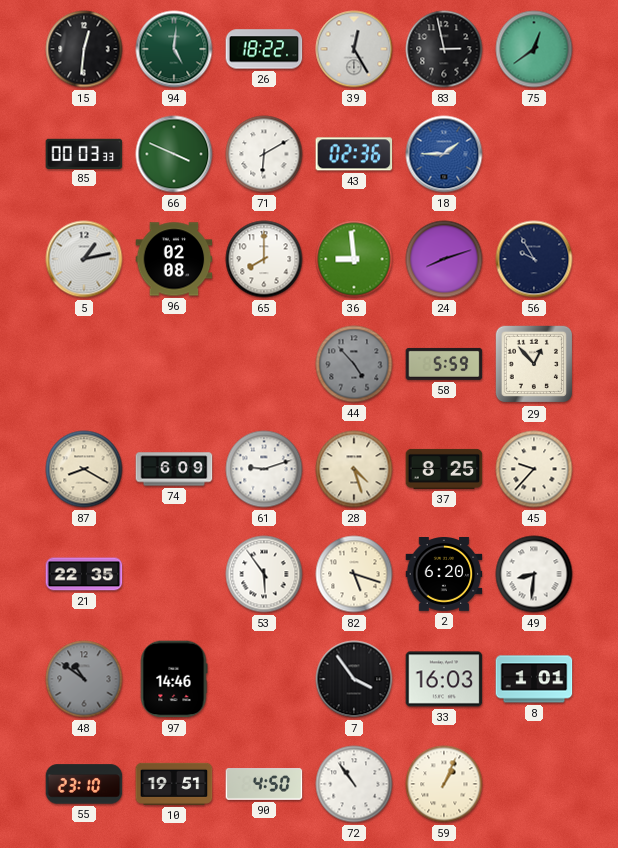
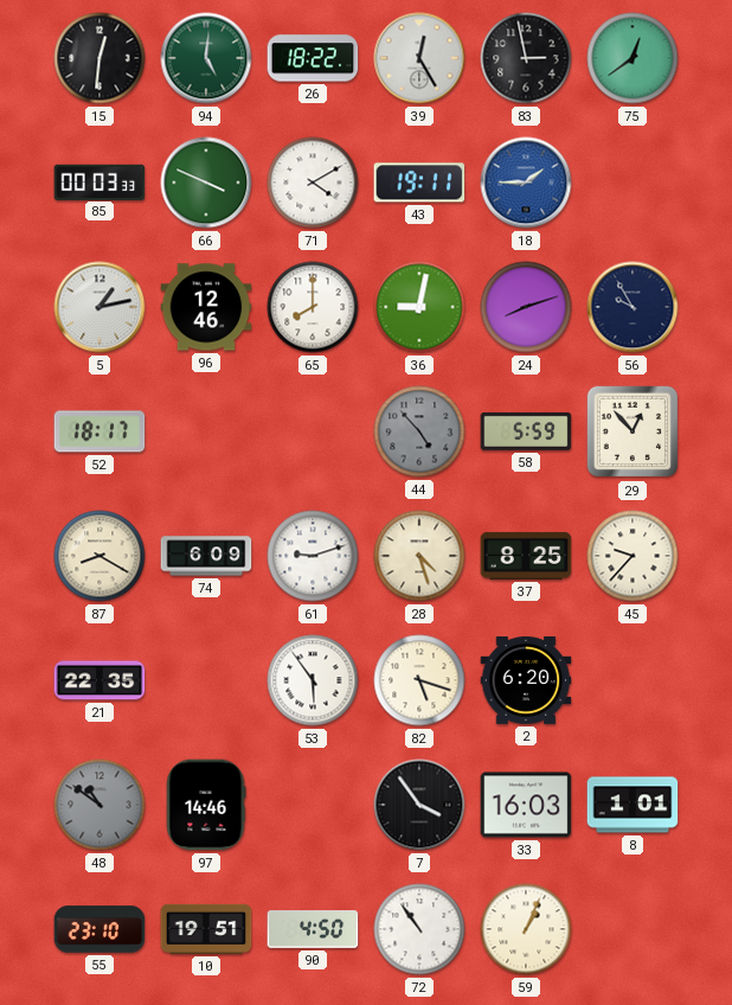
71: 6:10 -> 4:10
43: 02:36 -> 19:11
96: 02:08 -> 12:46
36: 8:59 -> 9:02
52: none -> 18:17
49: 8:31 -> none
